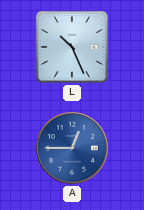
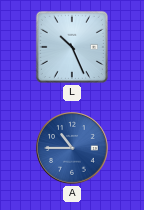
A: 12:45 -> 10:45
